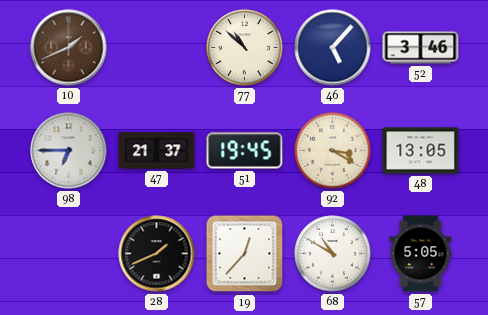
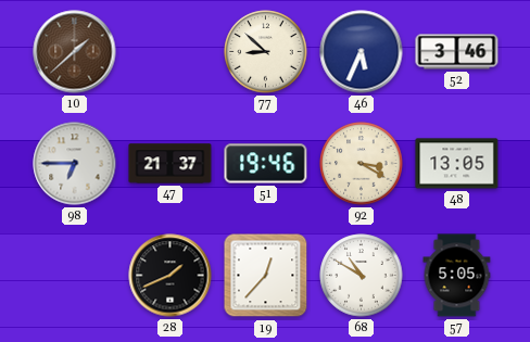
10: 1:41 -> 1:38
77: 10:52 -> 8:52
46: 5:07 -> 5:34
51: 19:45 -> 19:46
